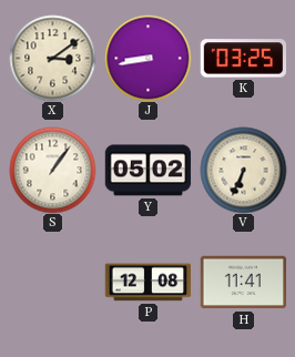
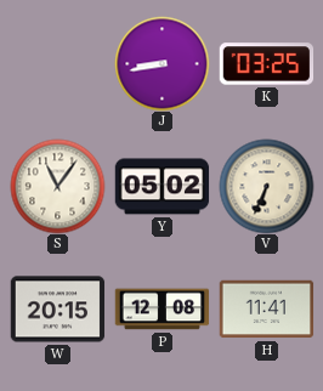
X: 3:09 -> none
S: 1:06 -> 11:06
W: none -> 20:15
